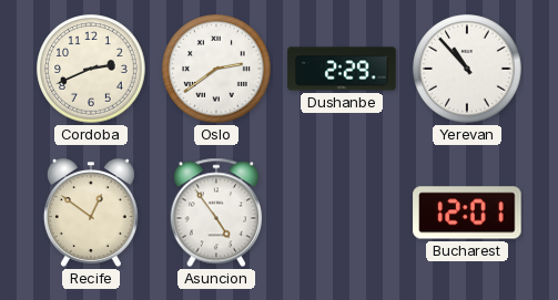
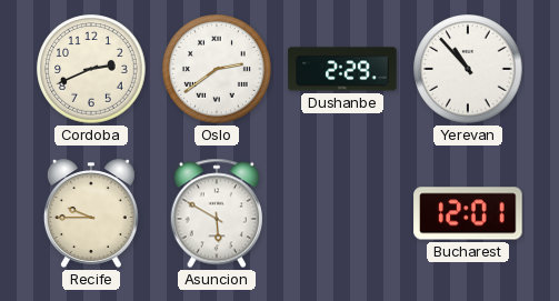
Recife: 12:51 -> 9:45
Asuncion: 4:54 -> 5:50
